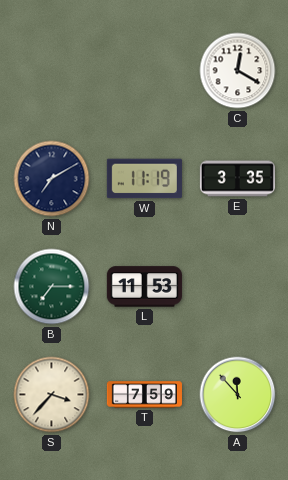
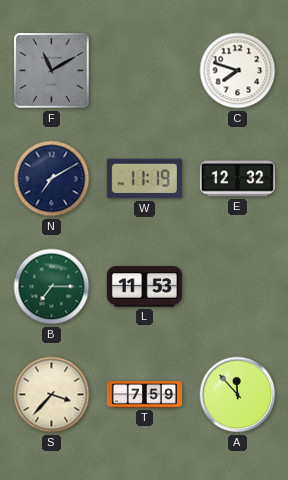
F: none -> 11:10
C: 12:20 -> 7:48
E: 3:35 -> 12:32
